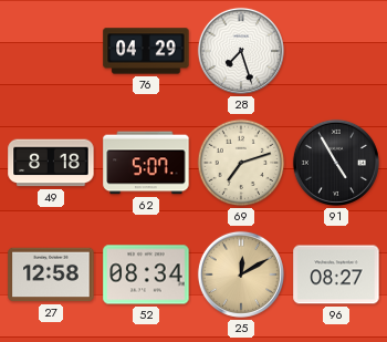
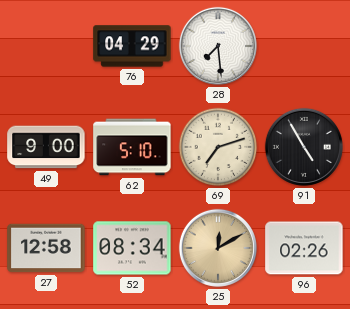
28: 7:27 -> 7:29
49: 8:18 -> 9:00
62: 5:07 -> 5:10
96: 08:27 -> 02:26
